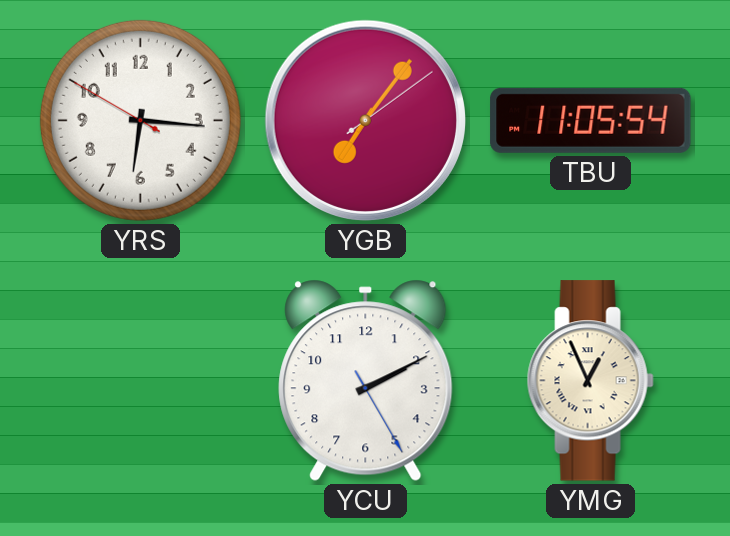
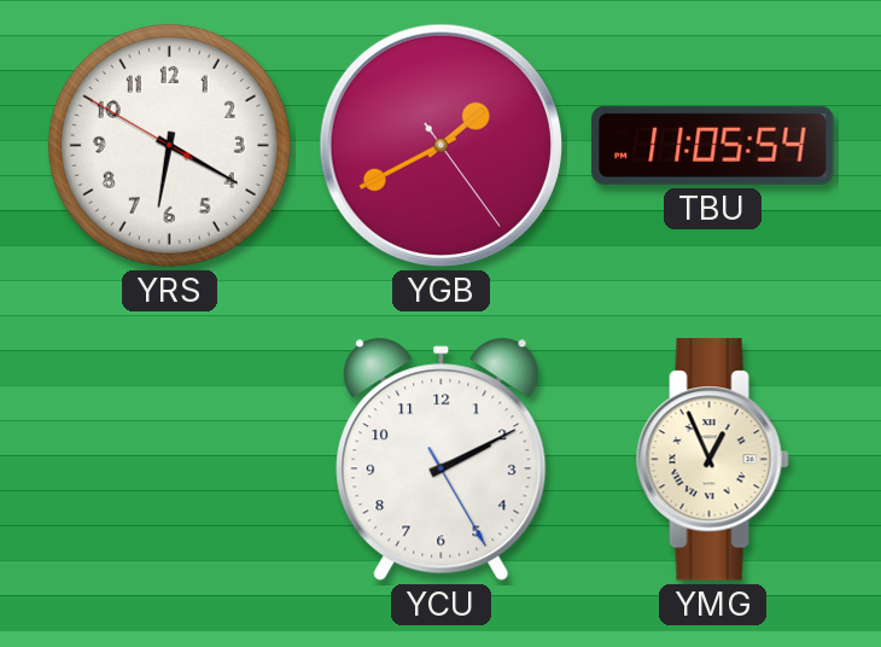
YRS: 6:15 -> 6:19
YGB: 7:06 -> 1:40
